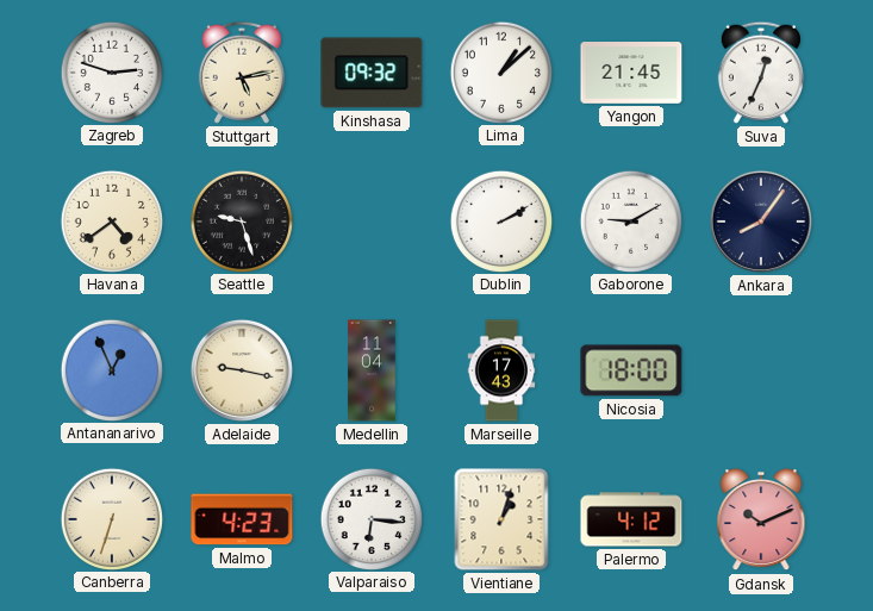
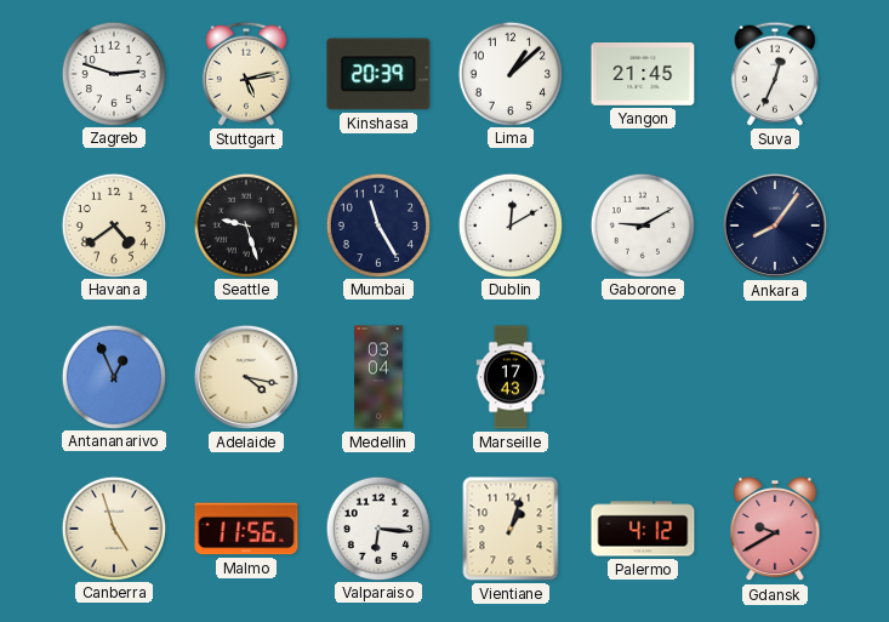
Kinshasa: 09:32 -> 20:39
Mumbai: none -> 11:25
Dublin: 2:10 -> 12:10
Adelaide: 9:17 -> 4:17
Medellin: 11:04 -> 03:04
Nicosia: 18:00 -> none
Canberra: 6:33 -> 4:57
Malmo: 4:23 -> 11:56
Gdansk: 10:11 -> 9:40
